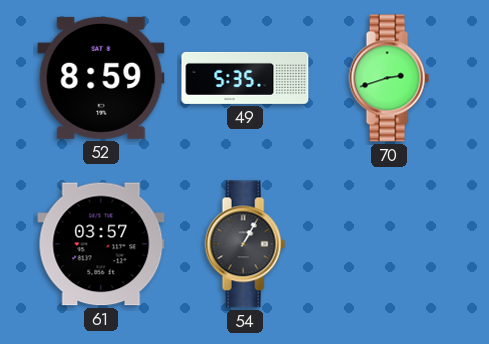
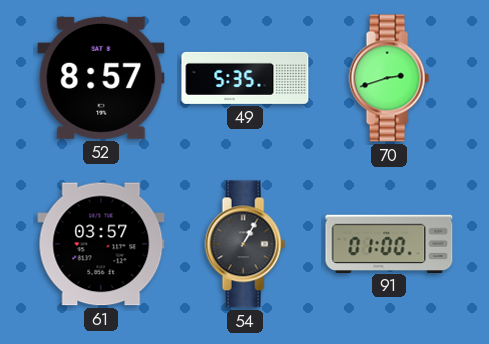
52: 8:59 -> 8:57
91: none -> 01:00
